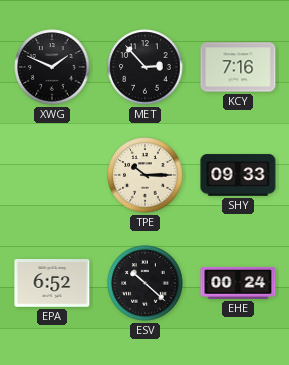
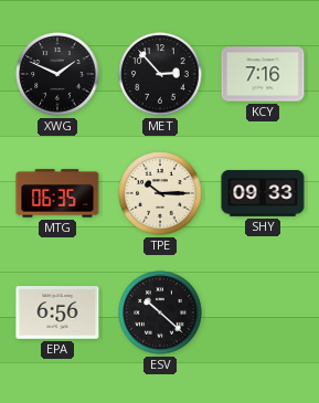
MTG: none -> 06:35
EPA: 6:52 -> 6:56
EHE: 00:24 -> none
